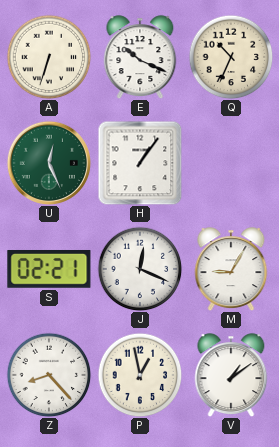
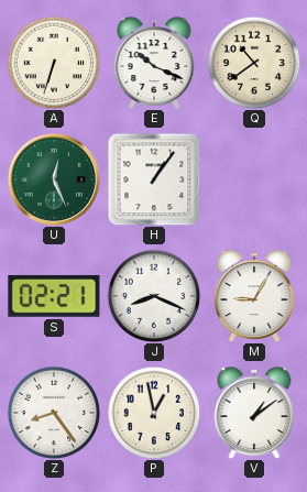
Q: 10:34 -> 10:39
J: 12:19 -> 8:19
Z: 8:23 -> 8:24
